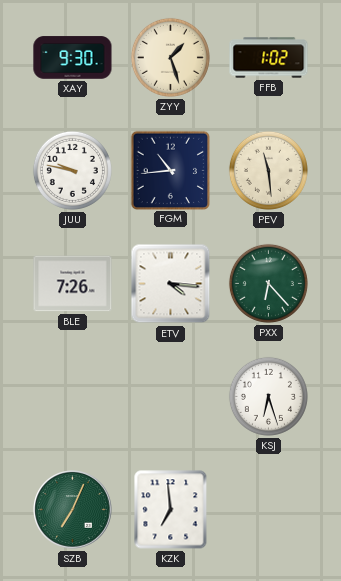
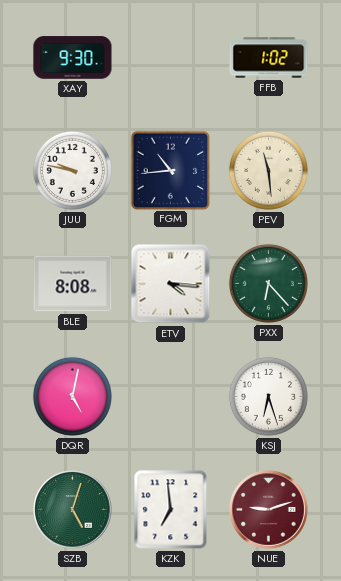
ZYY: 1:27 -> none
BLE: 7:26 -> 8:08
DQR: none -> 5:02
SZB: 7:04 -> 5:03
NUE: none -> 9:12
